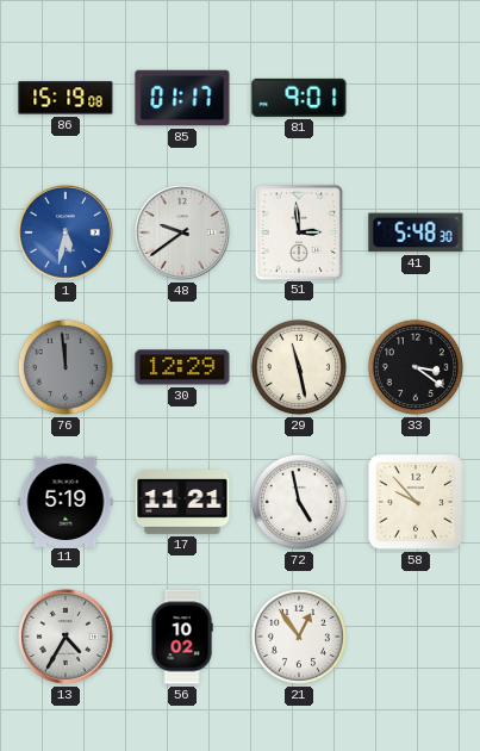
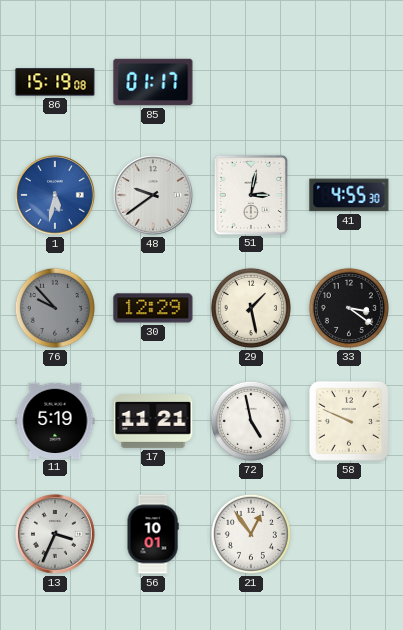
81: 9:01 -> none
51: 2:59 -> 3:02
41: 5:48 -> 4:55
76: 11:59 -> 9:53
29: 11:28 -> 1:28
58: 9:53 -> 9:49
13: 4:35 -> 3:34
56: 10:02 -> 10:01
